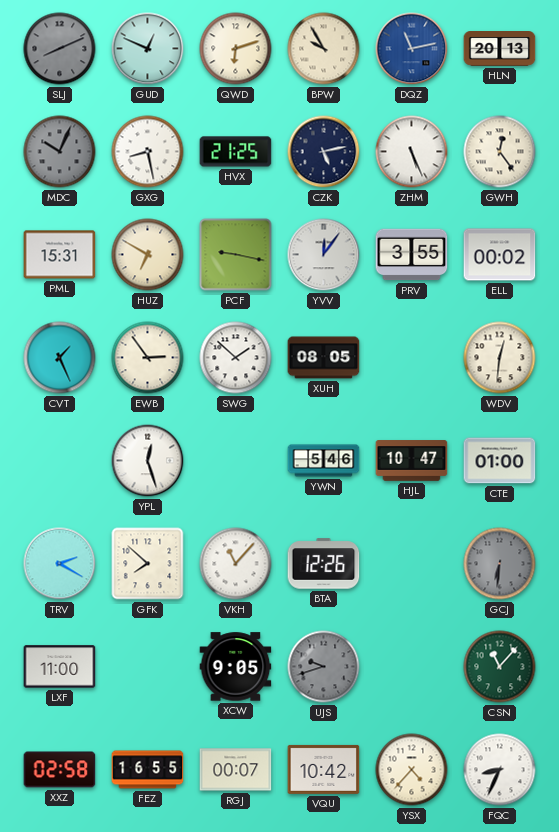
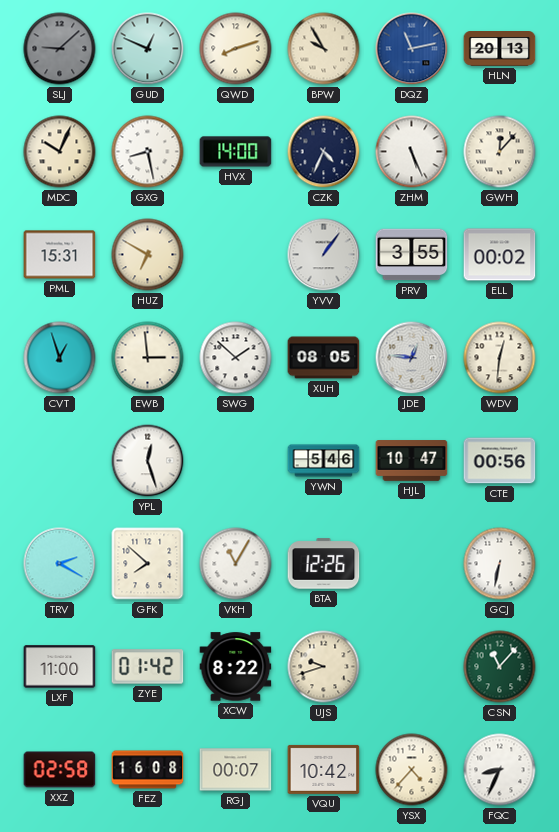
SLJ: 8:11 -> 9:08
QWD: 6:12 -> 8:12
MDC dial: grey -> cream
HVX: 21:25 -> 14:00
CZK: 5:13 -> 4:34
GWH: 12:24 -> 12:07
PCF: 9:17 -> none
YVV: 12:06 -> 1:06
CVT: 1:26 -> 12:57
EWB: 2:54 -> 2:59
JDE: none -> 12:46
CTE: 01:00 -> 00:56
VKH: 11:07 -> 11:05
GCJ: 6:31 -> 6:32
GCJ dial: grey -> white
ZYE: none -> 01:42
XCW: 9:05 -> 8:22
UJS dial: grey -> cream
FEZ: 16:55 -> 16:08
